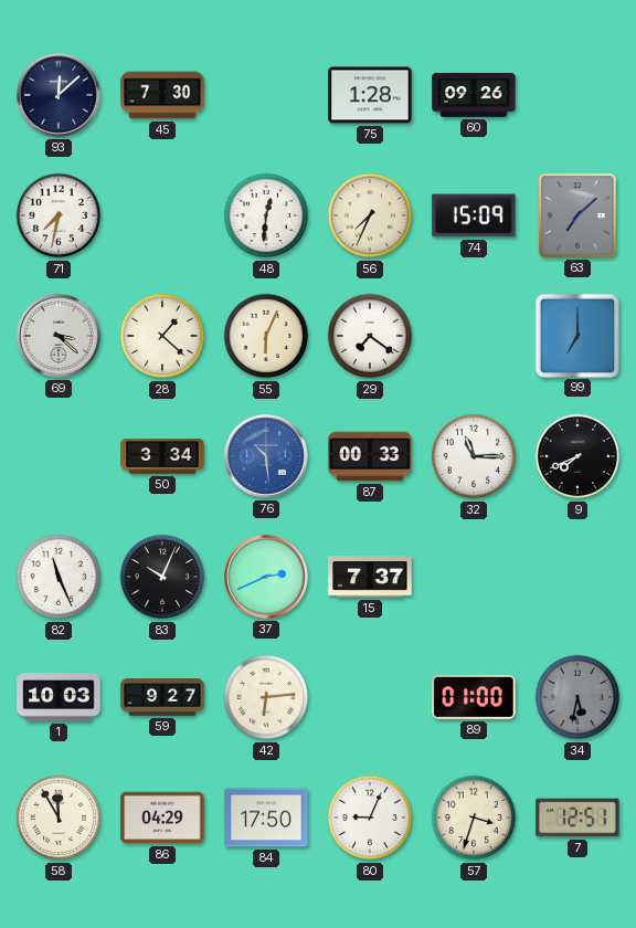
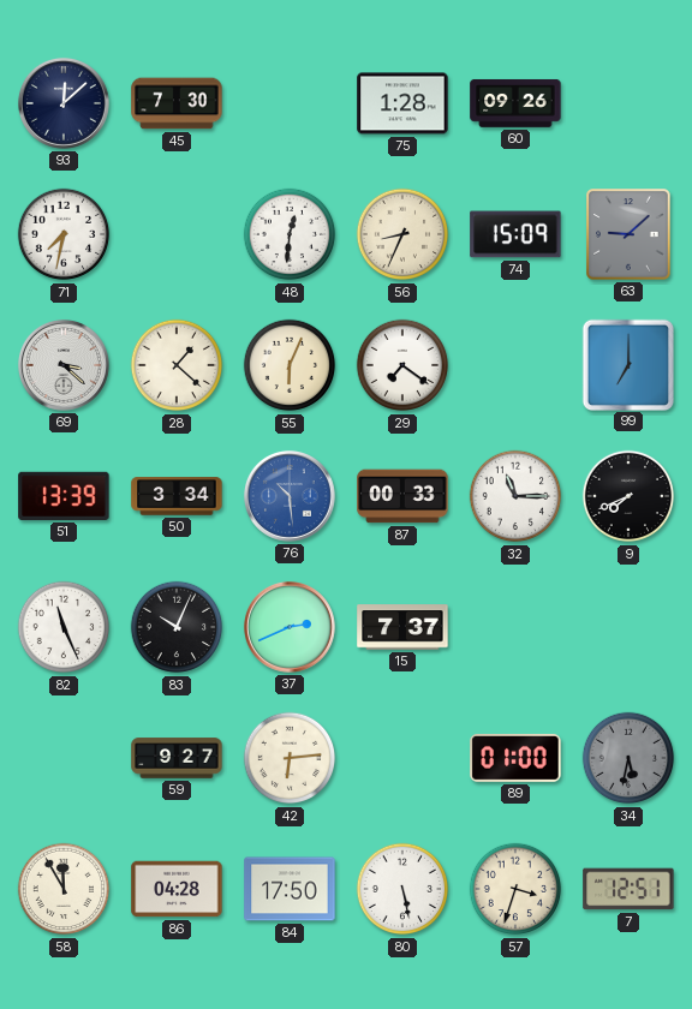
56: 7:34 -> 8:34
63: 7:08 -> 9:08
51: none -> 13:39
1: 10:03 -> none
86: 04:29 -> 04:28
80: 9:04 -> 5:28
